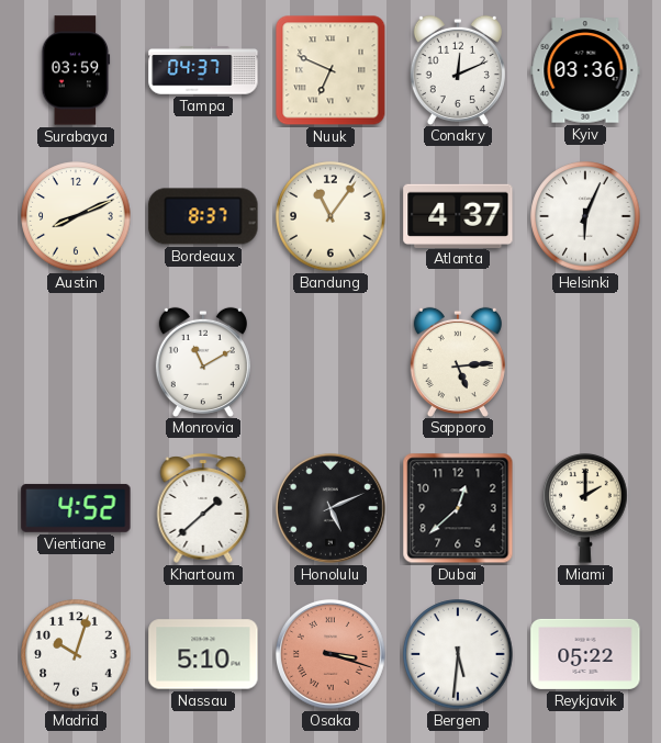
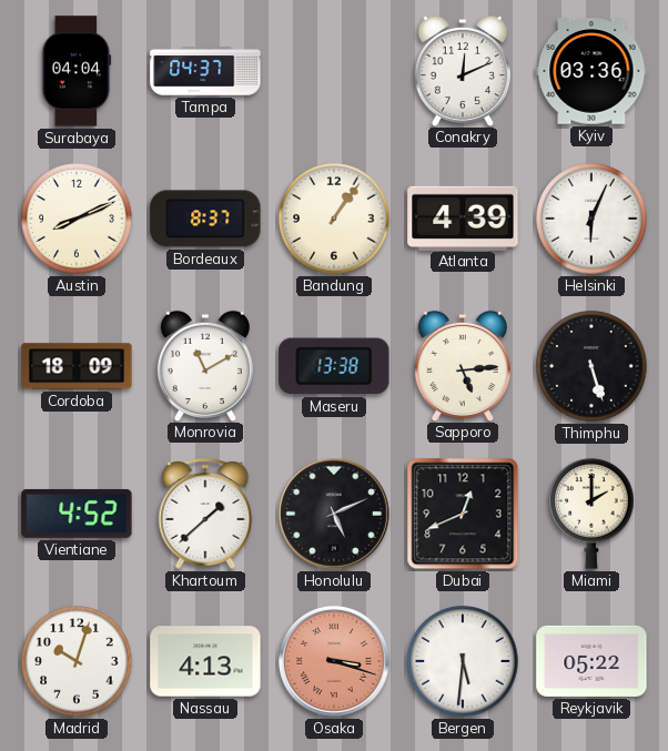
Surabaya: 03:59 -> 04:04
Nuuk: 6:49 -> none
Bandung: 11:06 -> 1:06
Atlanta: 4:37 -> 4:39
Cordoba: none -> 18:09
Maseru: none -> 13:38
Thimphu: none -> 5:27
Dubai: 12:38 -> 12:41
Nassau: 5:10 -> 4:13
